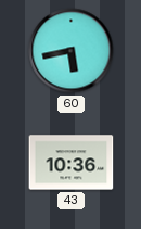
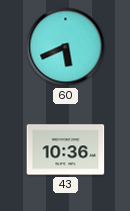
60: 5:43 -> 5:41
